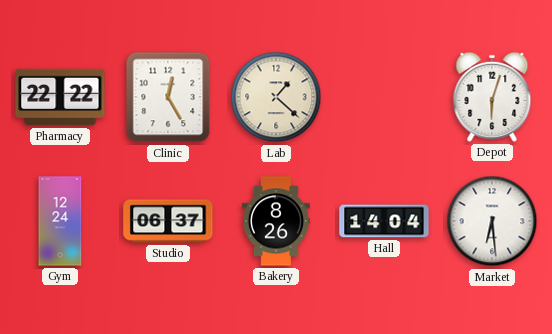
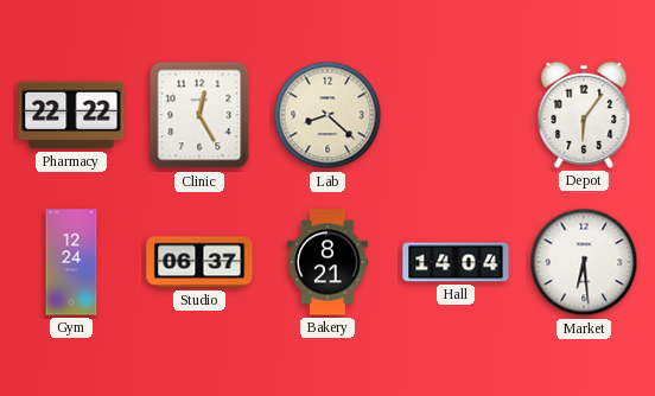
Lab: 1:22 -> 8:22
Depot: 6:03 -> 6:06
Bakery: 8:26 -> 8:21
